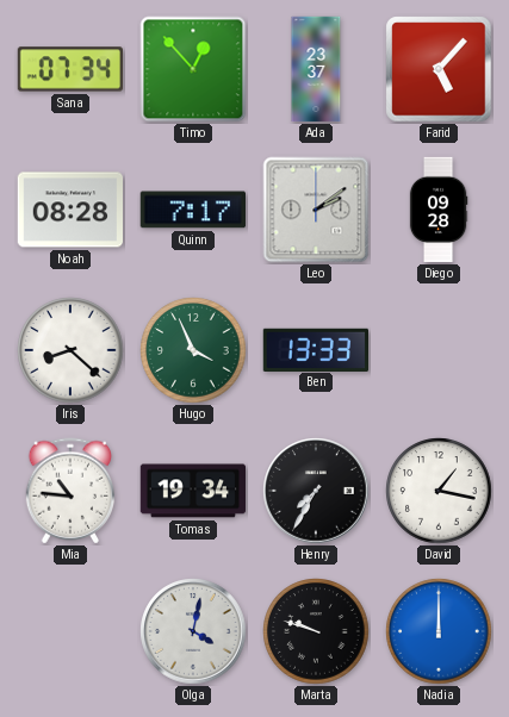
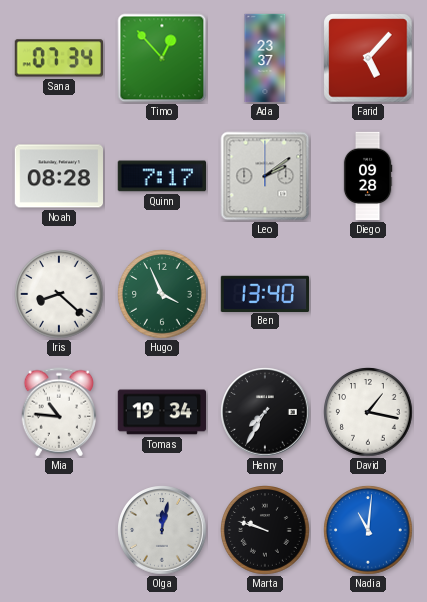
Ben: 13:33 -> 13:40
Olga: 4:02 -> 12:02
Nadia: 12:00 -> 11:01
